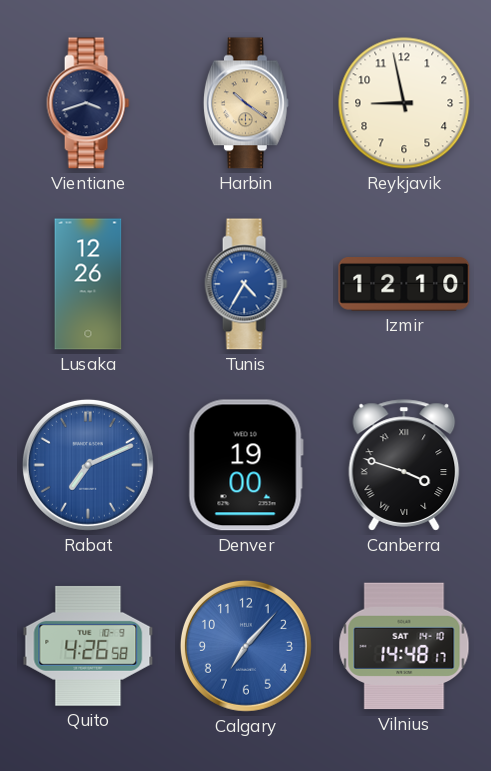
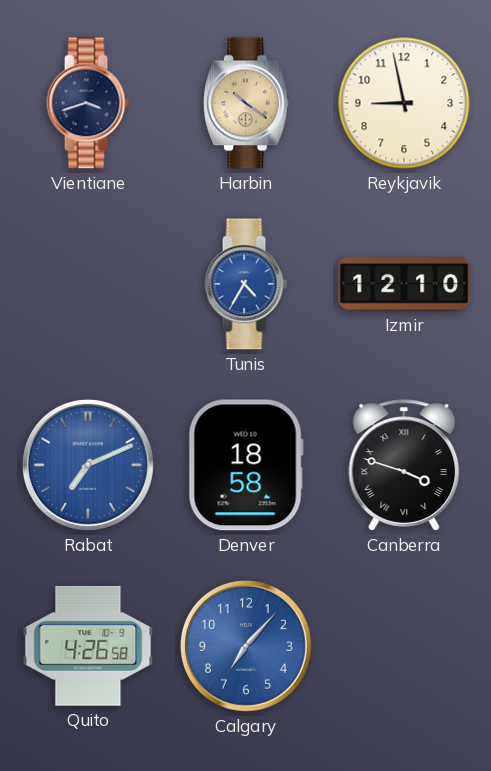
Lusaka: 12:26 -> none
Denver: 19:00 -> 18:58
Vilnius: 14:48 -> none
